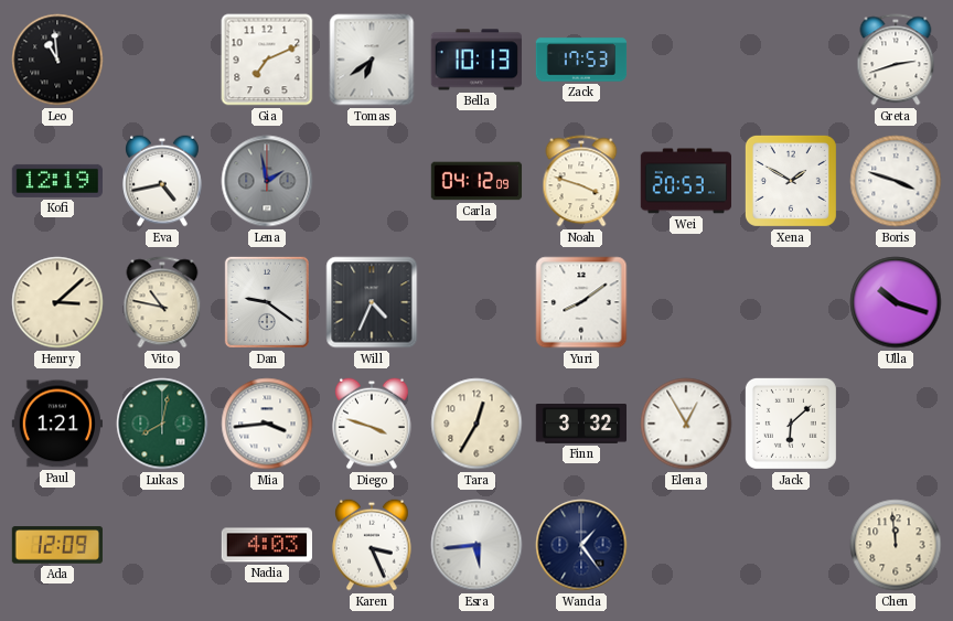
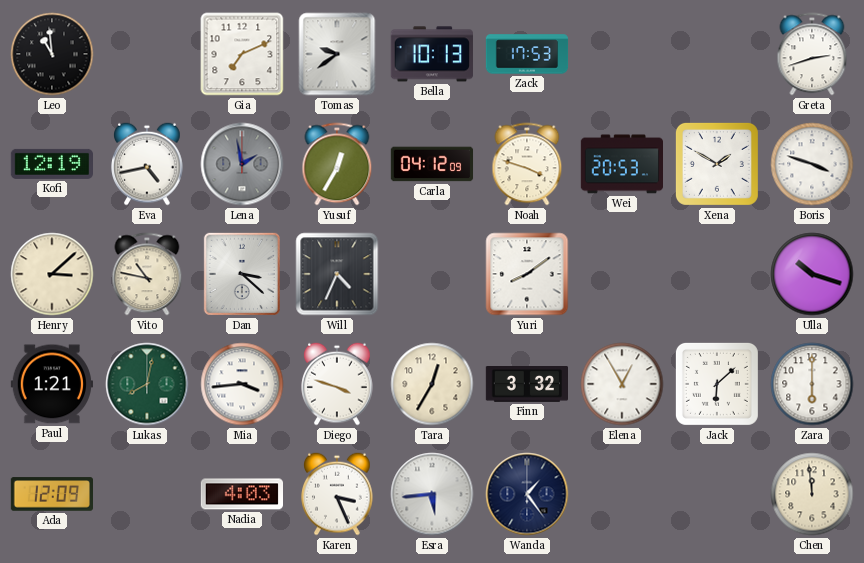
Tomas: 6:39 -> 9:39
Yusuf: none -> 12:35
Dan: 9:21 -> 3:22
Zara: none -> 6:00
